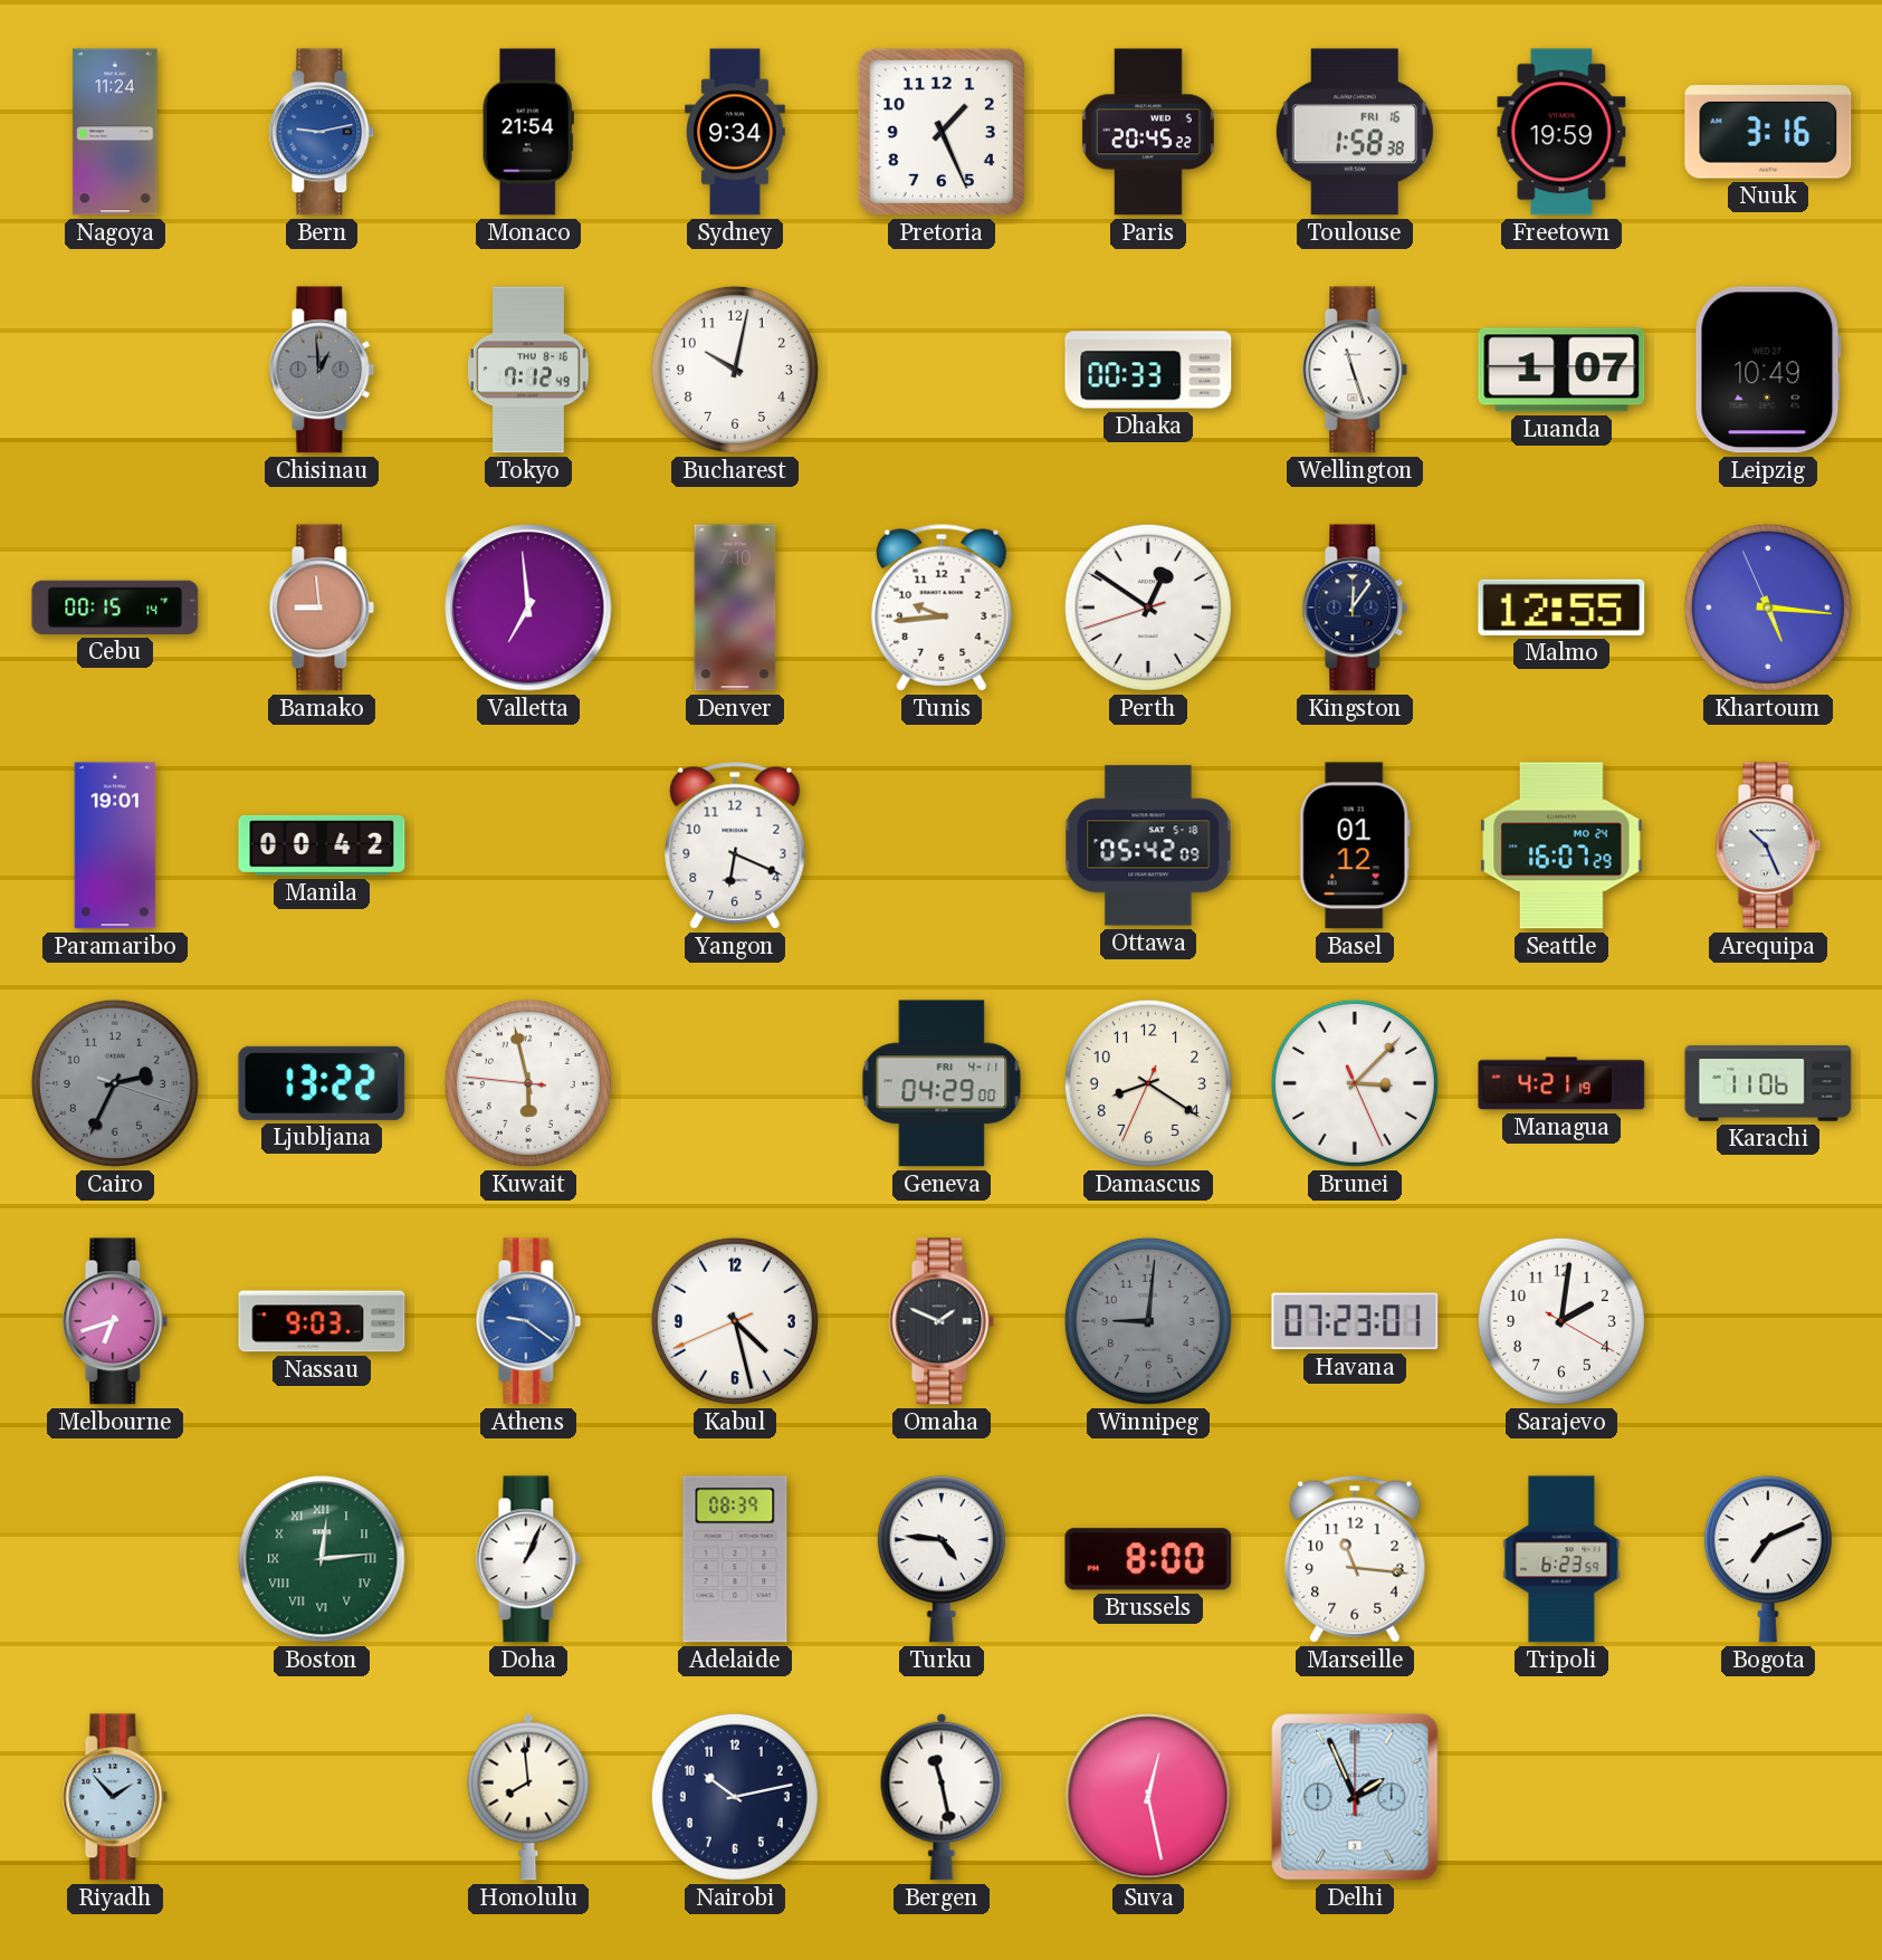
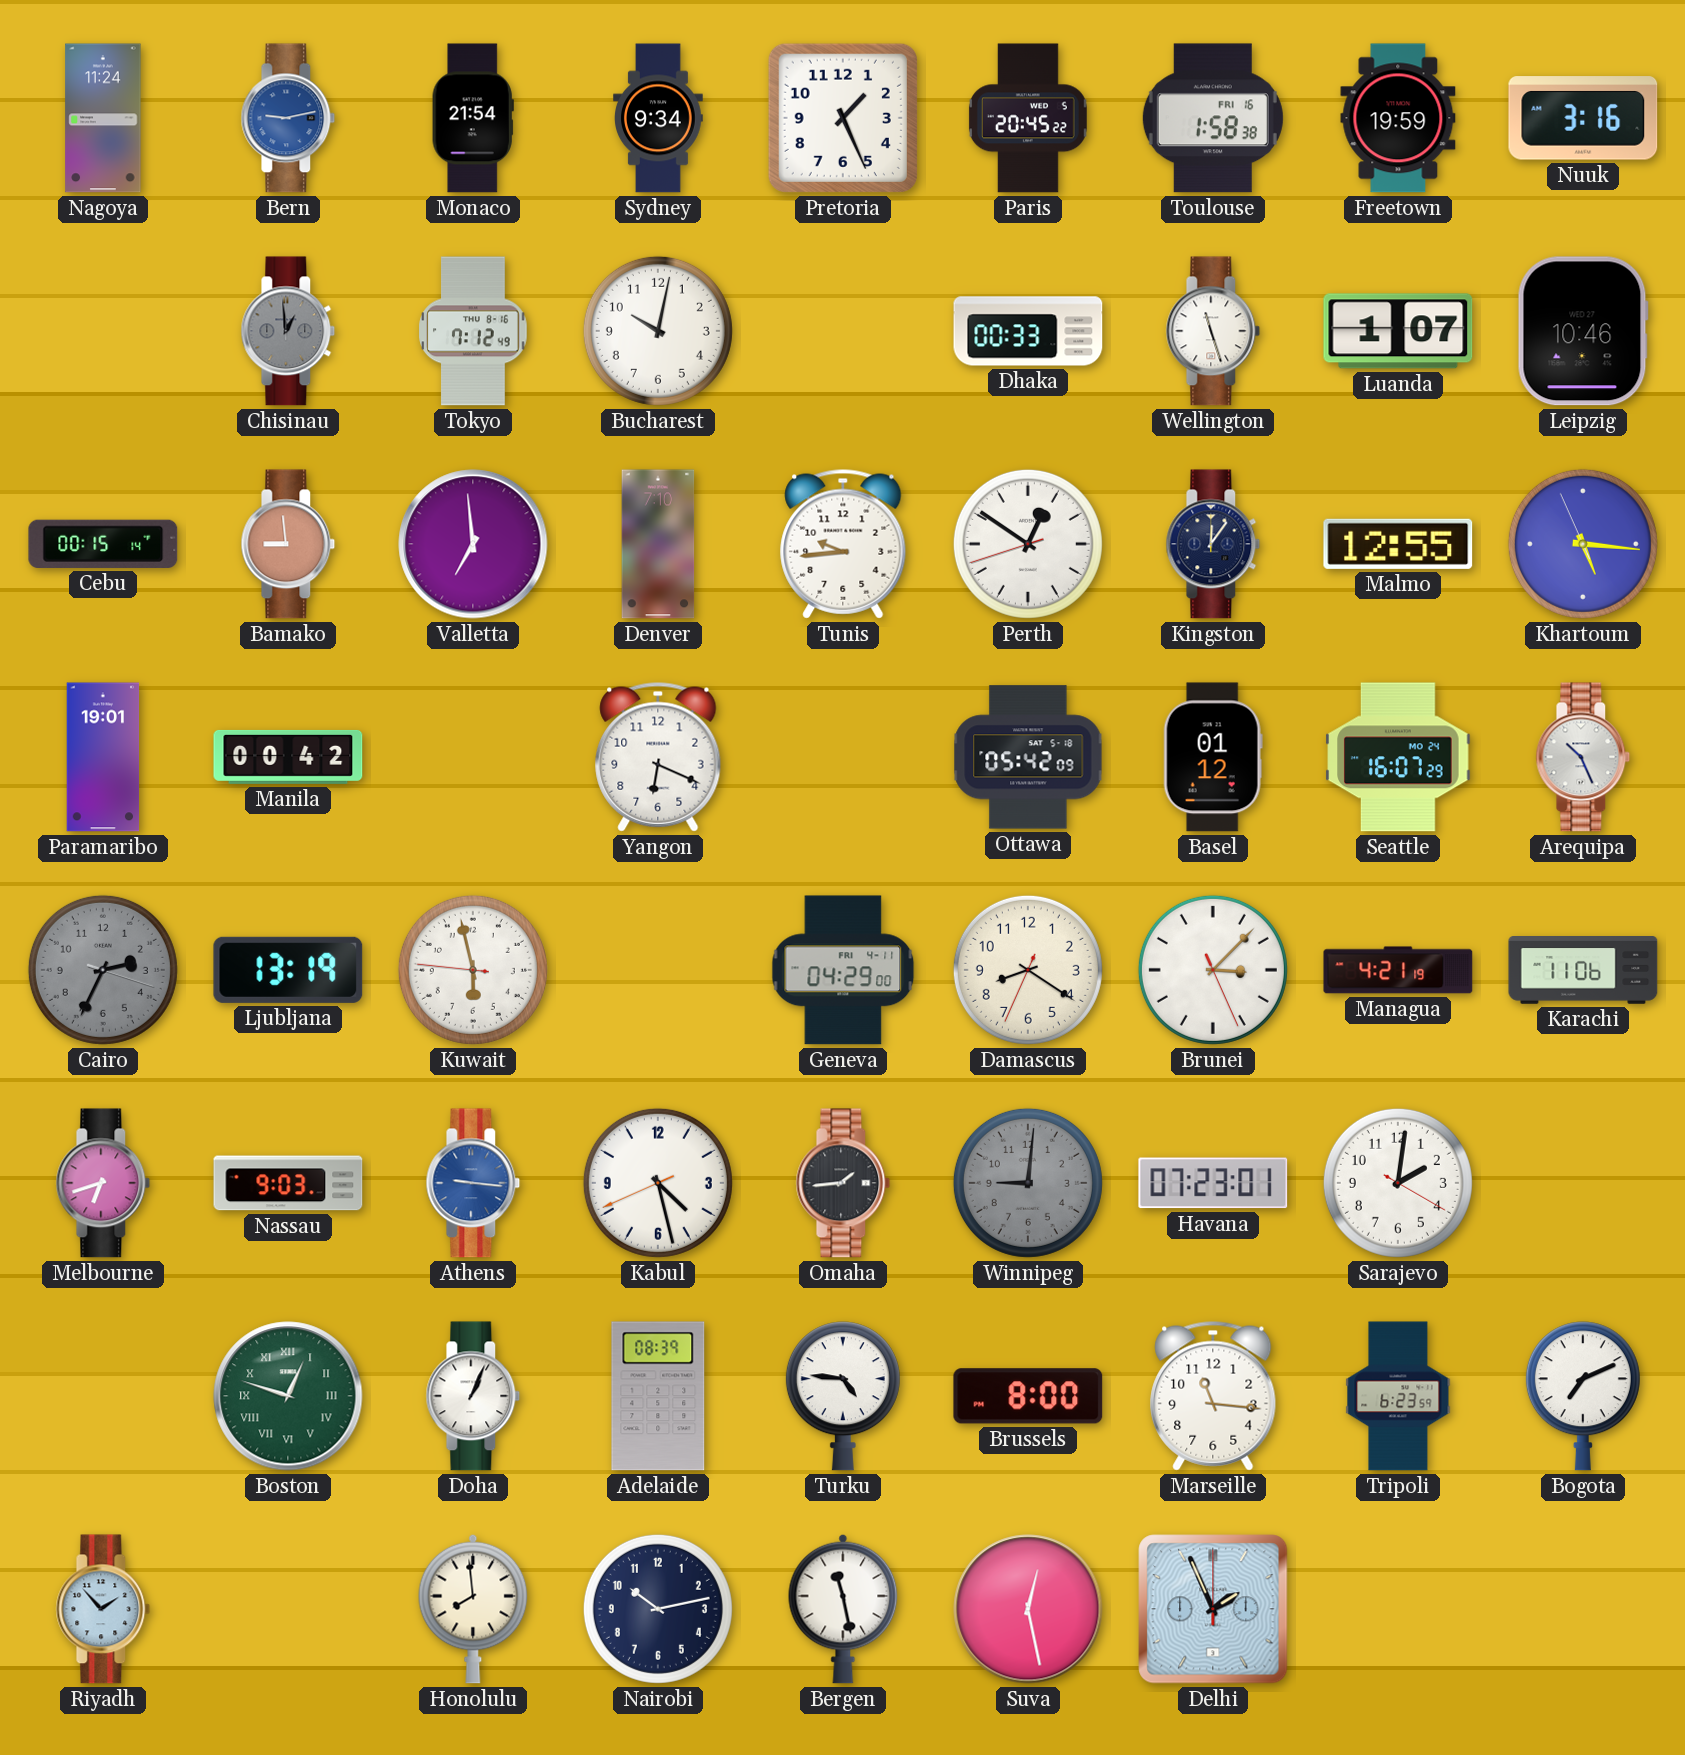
Leipzig: 10:49 -> 10:46
Ljubljana: 13:22 -> 13:19
Athens: 9:21 -> 9:16
Omaha: 1:49 -> 1:44
Boston: 12:14 -> 12:48
